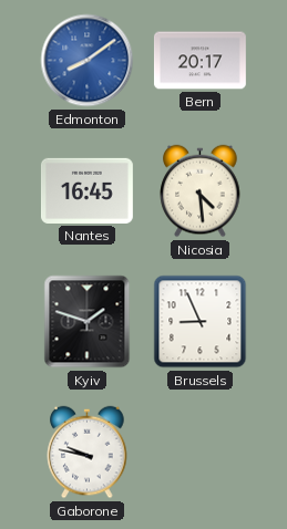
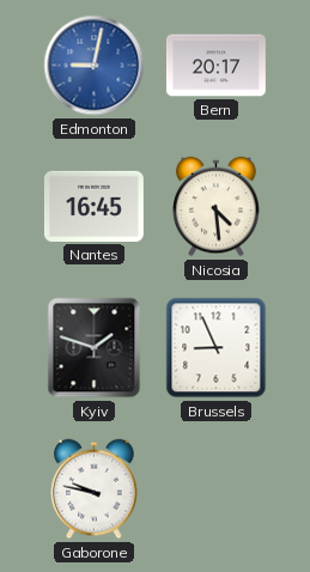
Edmonton: 8:09 -> 9:02
